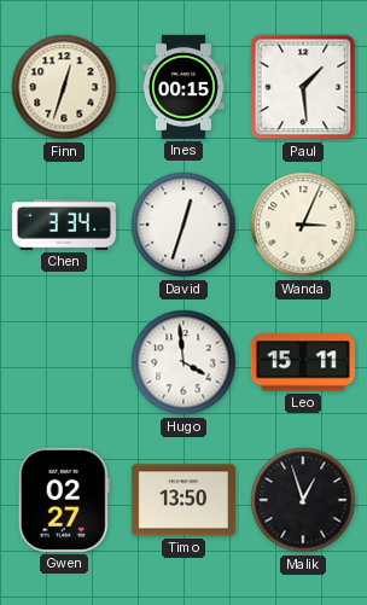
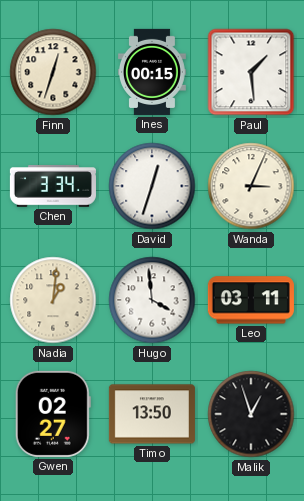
Nadia: none -> 1:01
Leo: 15:11 -> 03:11
